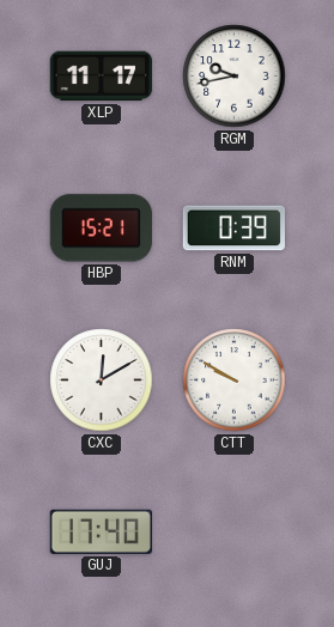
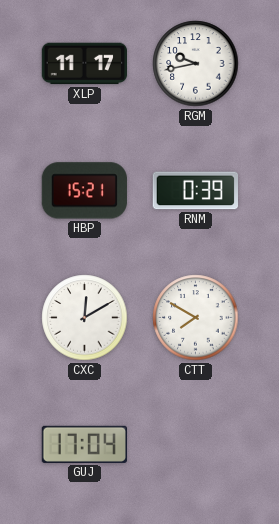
CTT: 9:50 -> 7:50
GUJ: 17:40 -> 17:04
